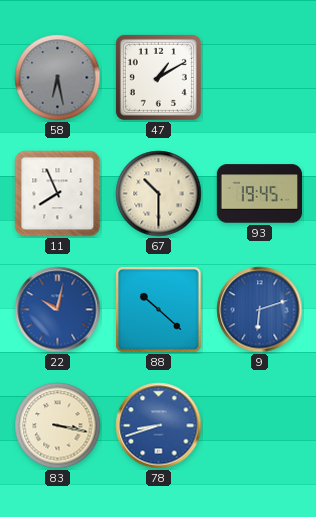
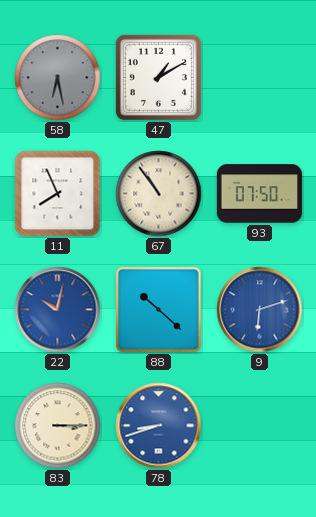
67: 10:30 -> 10:54
93: 19:45 -> 07:50
83: 3:17 -> 3:15
